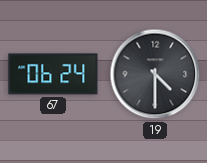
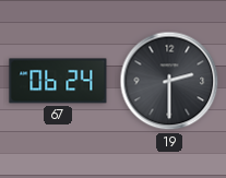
19: 4:30 -> 2:30
